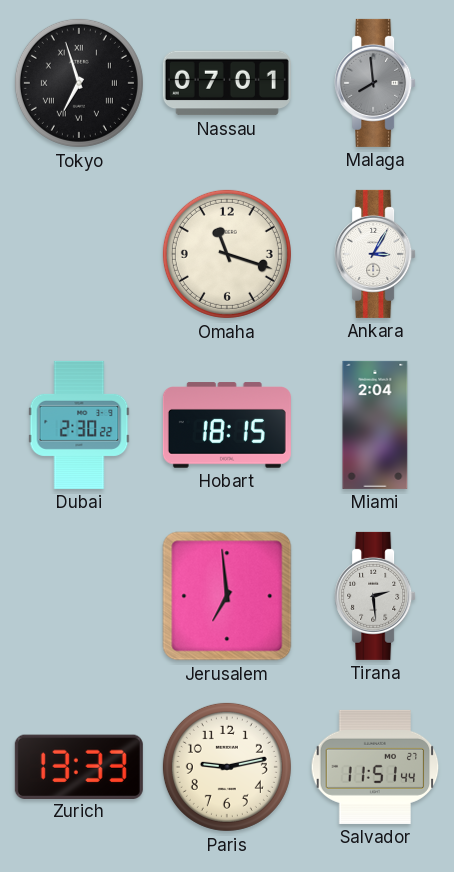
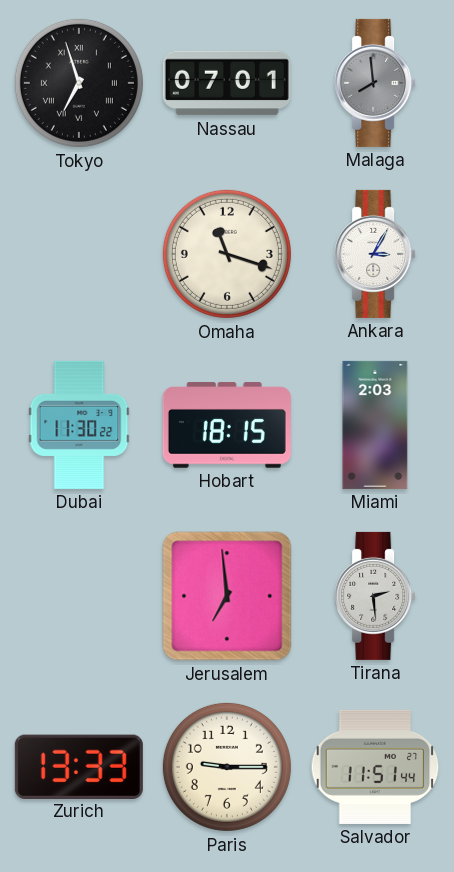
Dubai: 2:30 -> 11:30
Miami: 2:04 -> 2:03
Paris: 9:13 -> 9:15
